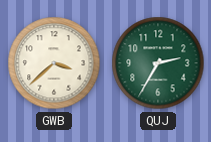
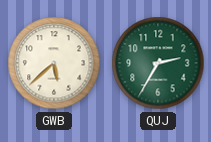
GWB: 3:38 -> 5:38
